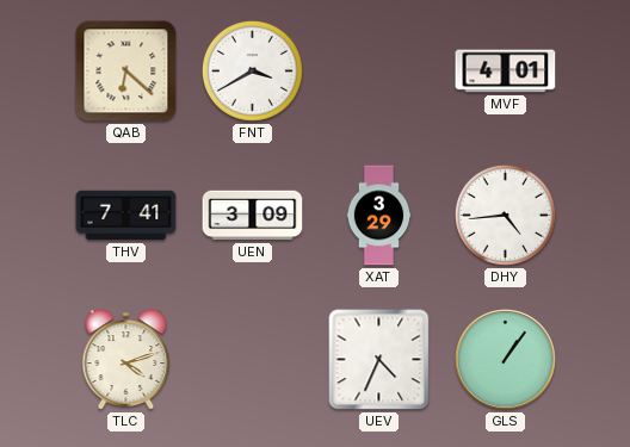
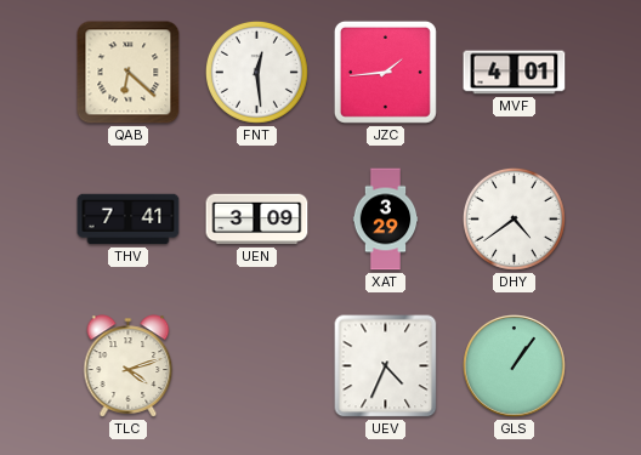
FNT: 3:40 -> 12:29
JZC: none -> 1:44
DHY: 4:44 -> 4:39
